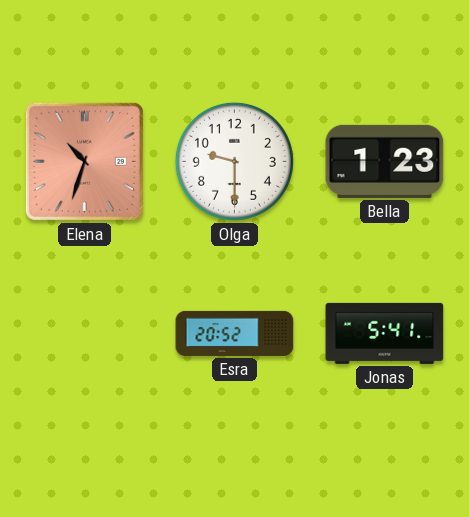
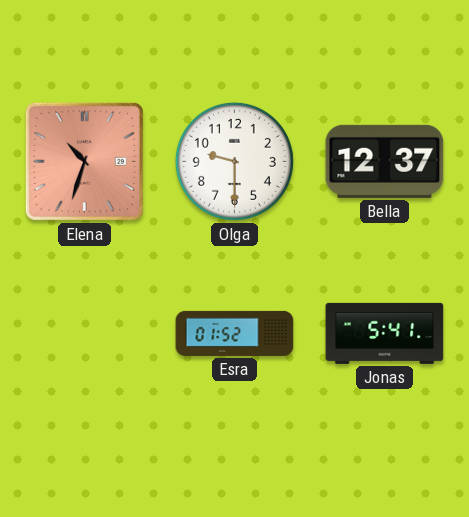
Bella: 1:23 -> 12:37
Esra: 20:52 -> 01:52
